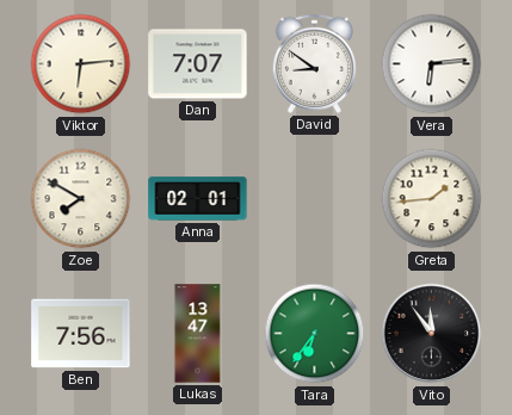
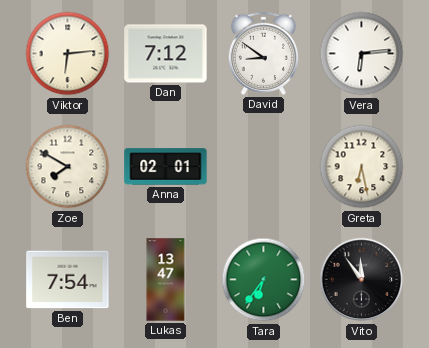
Dan: 7:07 -> 7:12
Greta: 1:44 -> 6:28
Ben: 7:56 -> 7:54
